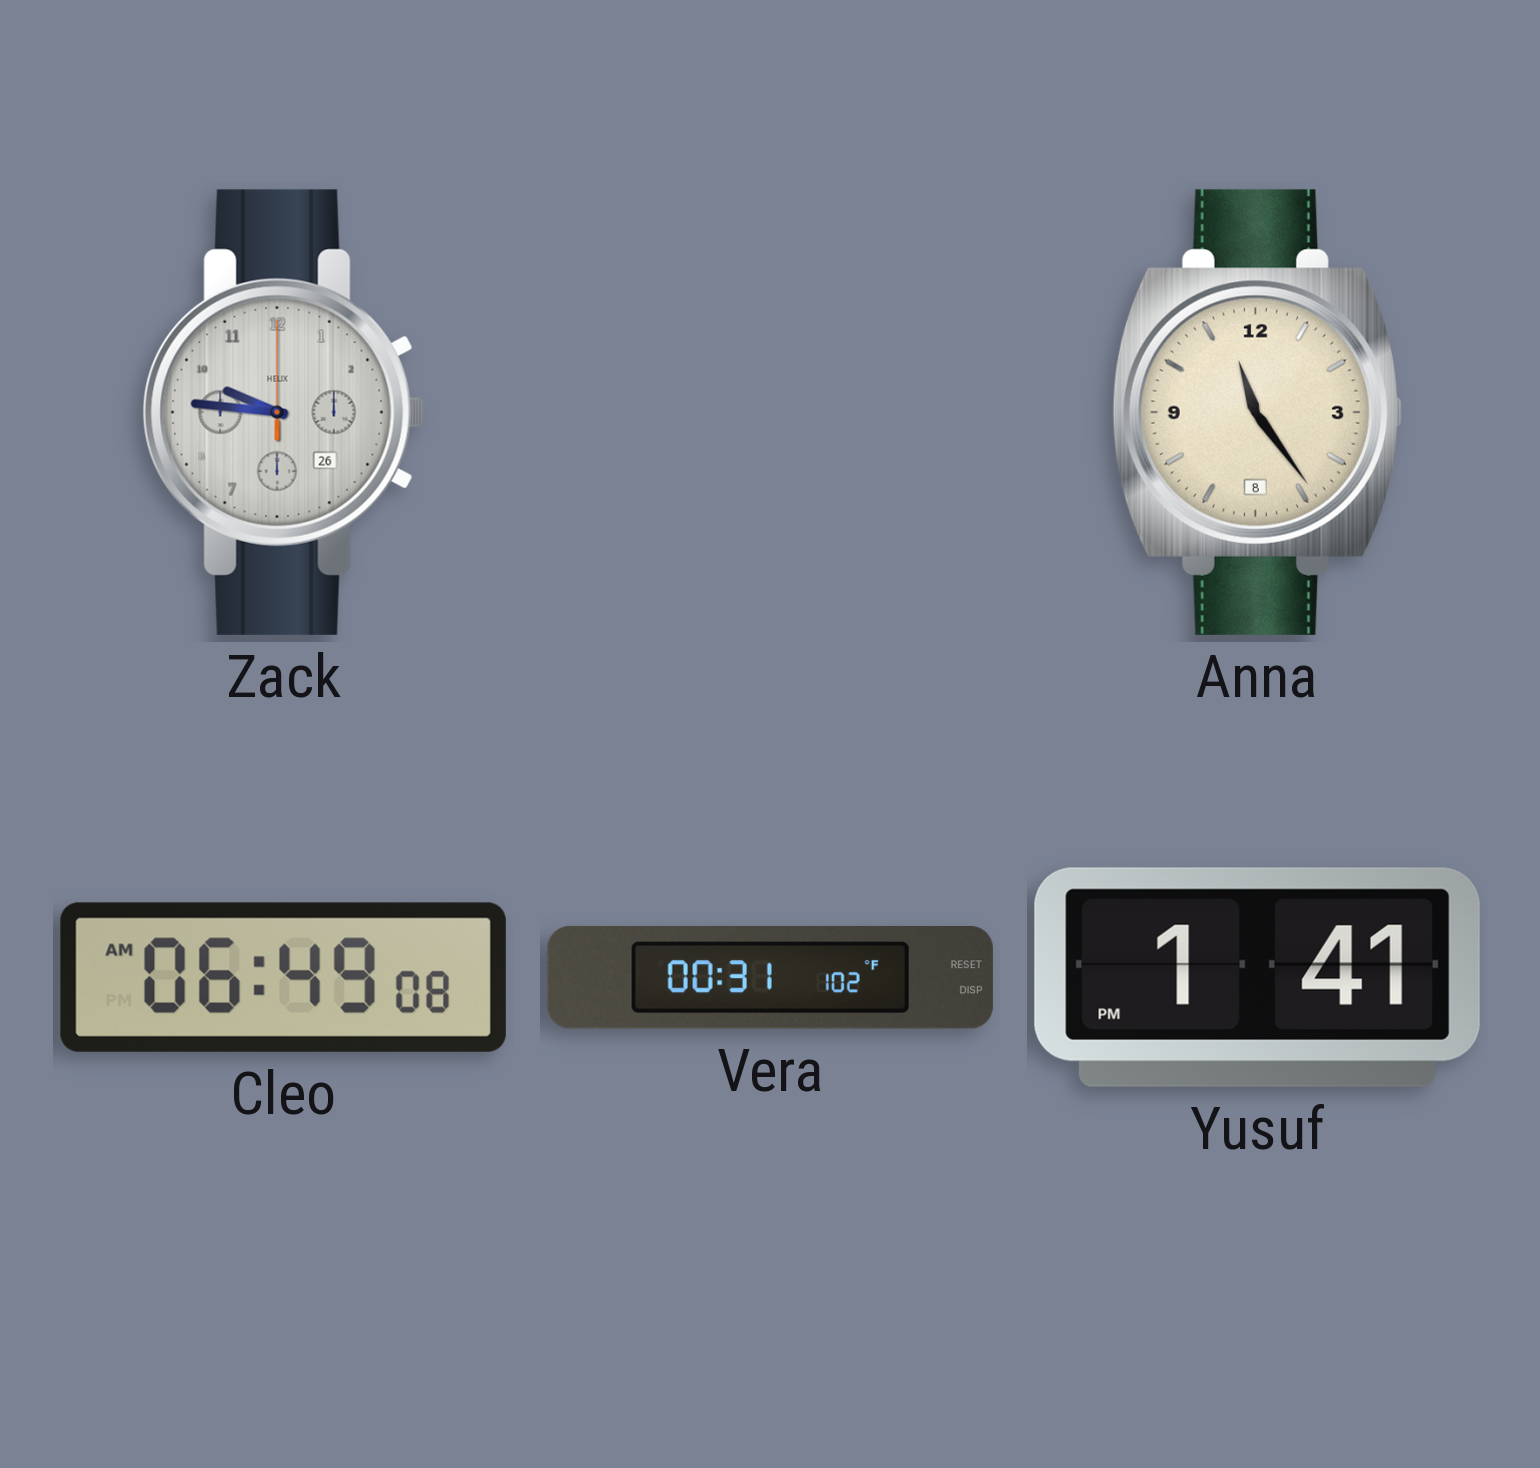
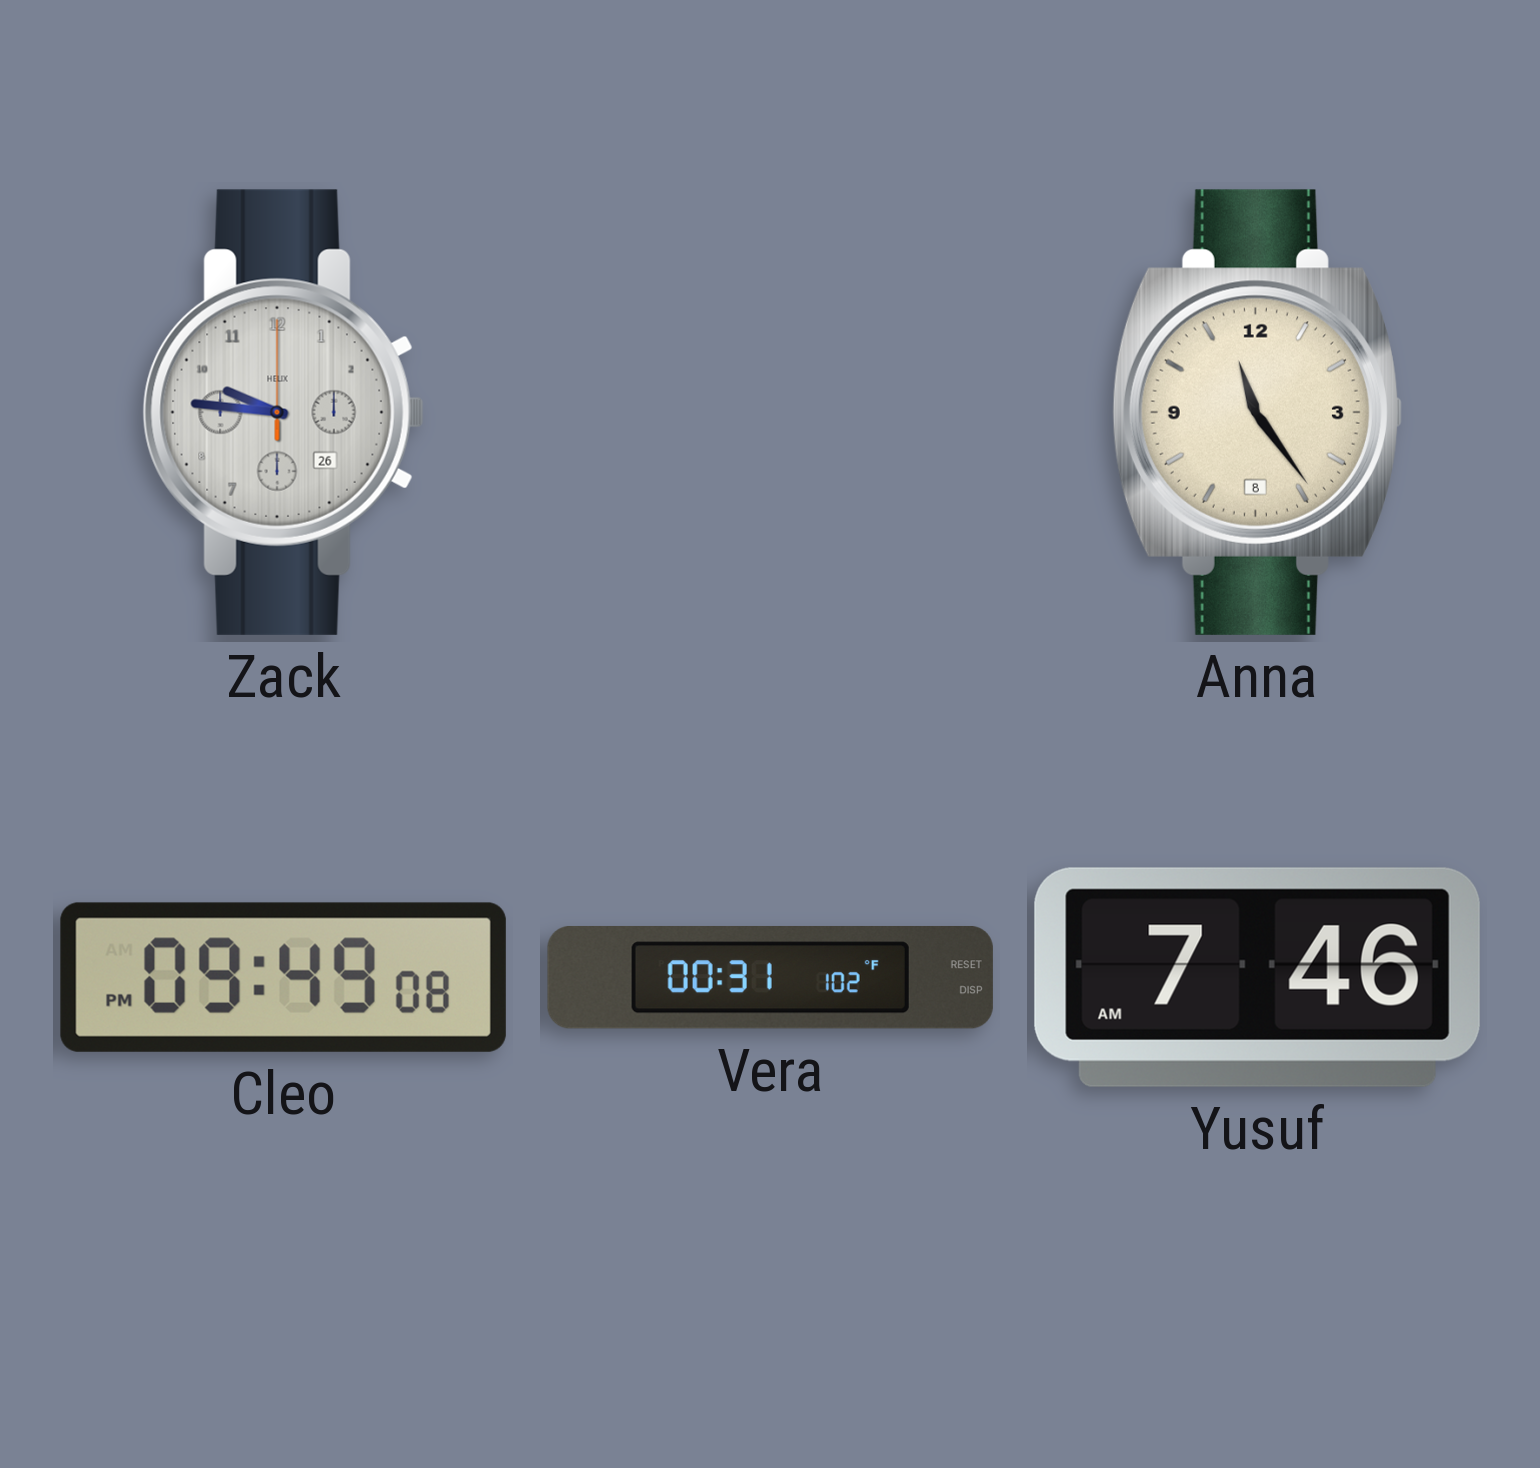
Cleo: 06:49 -> 09:49
Yusuf: 1:41 -> 7:46
